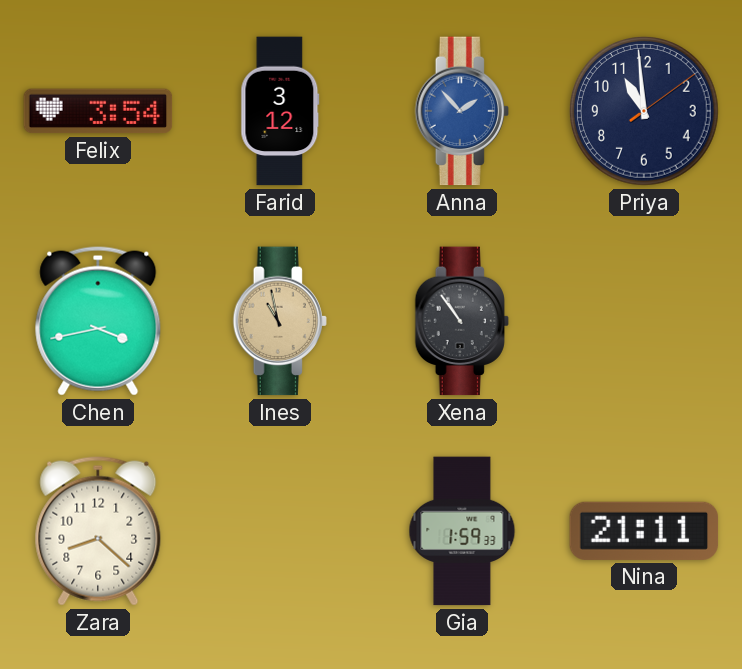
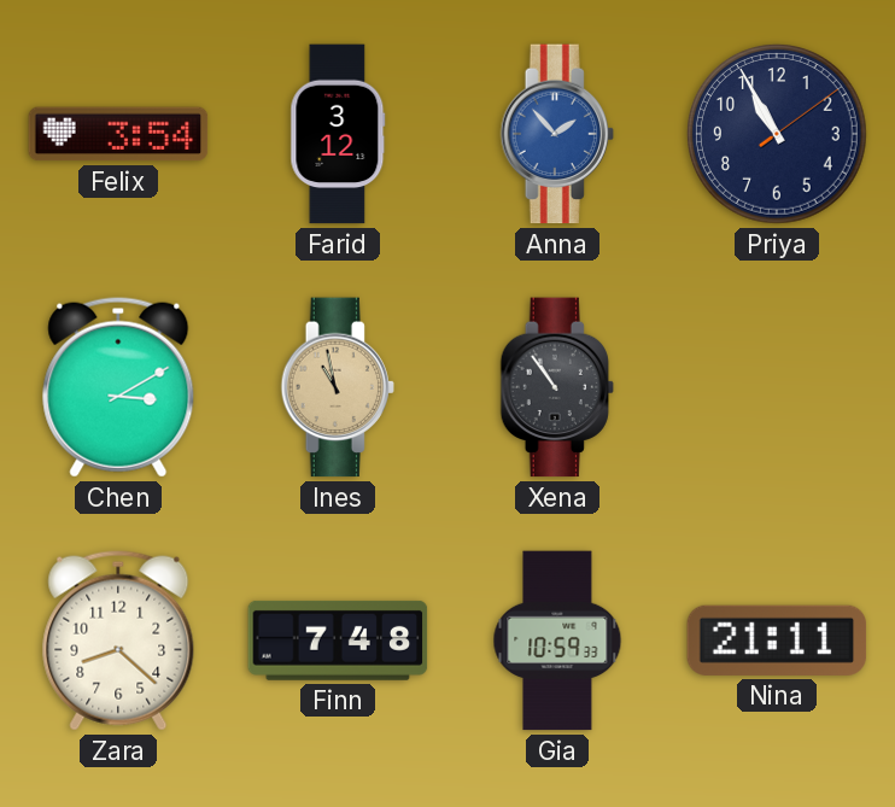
Priya: 10:59 -> 10:55
Chen: 3:43 -> 3:10
Finn: none -> 7:48
Gia: 1:59 -> 10:59
